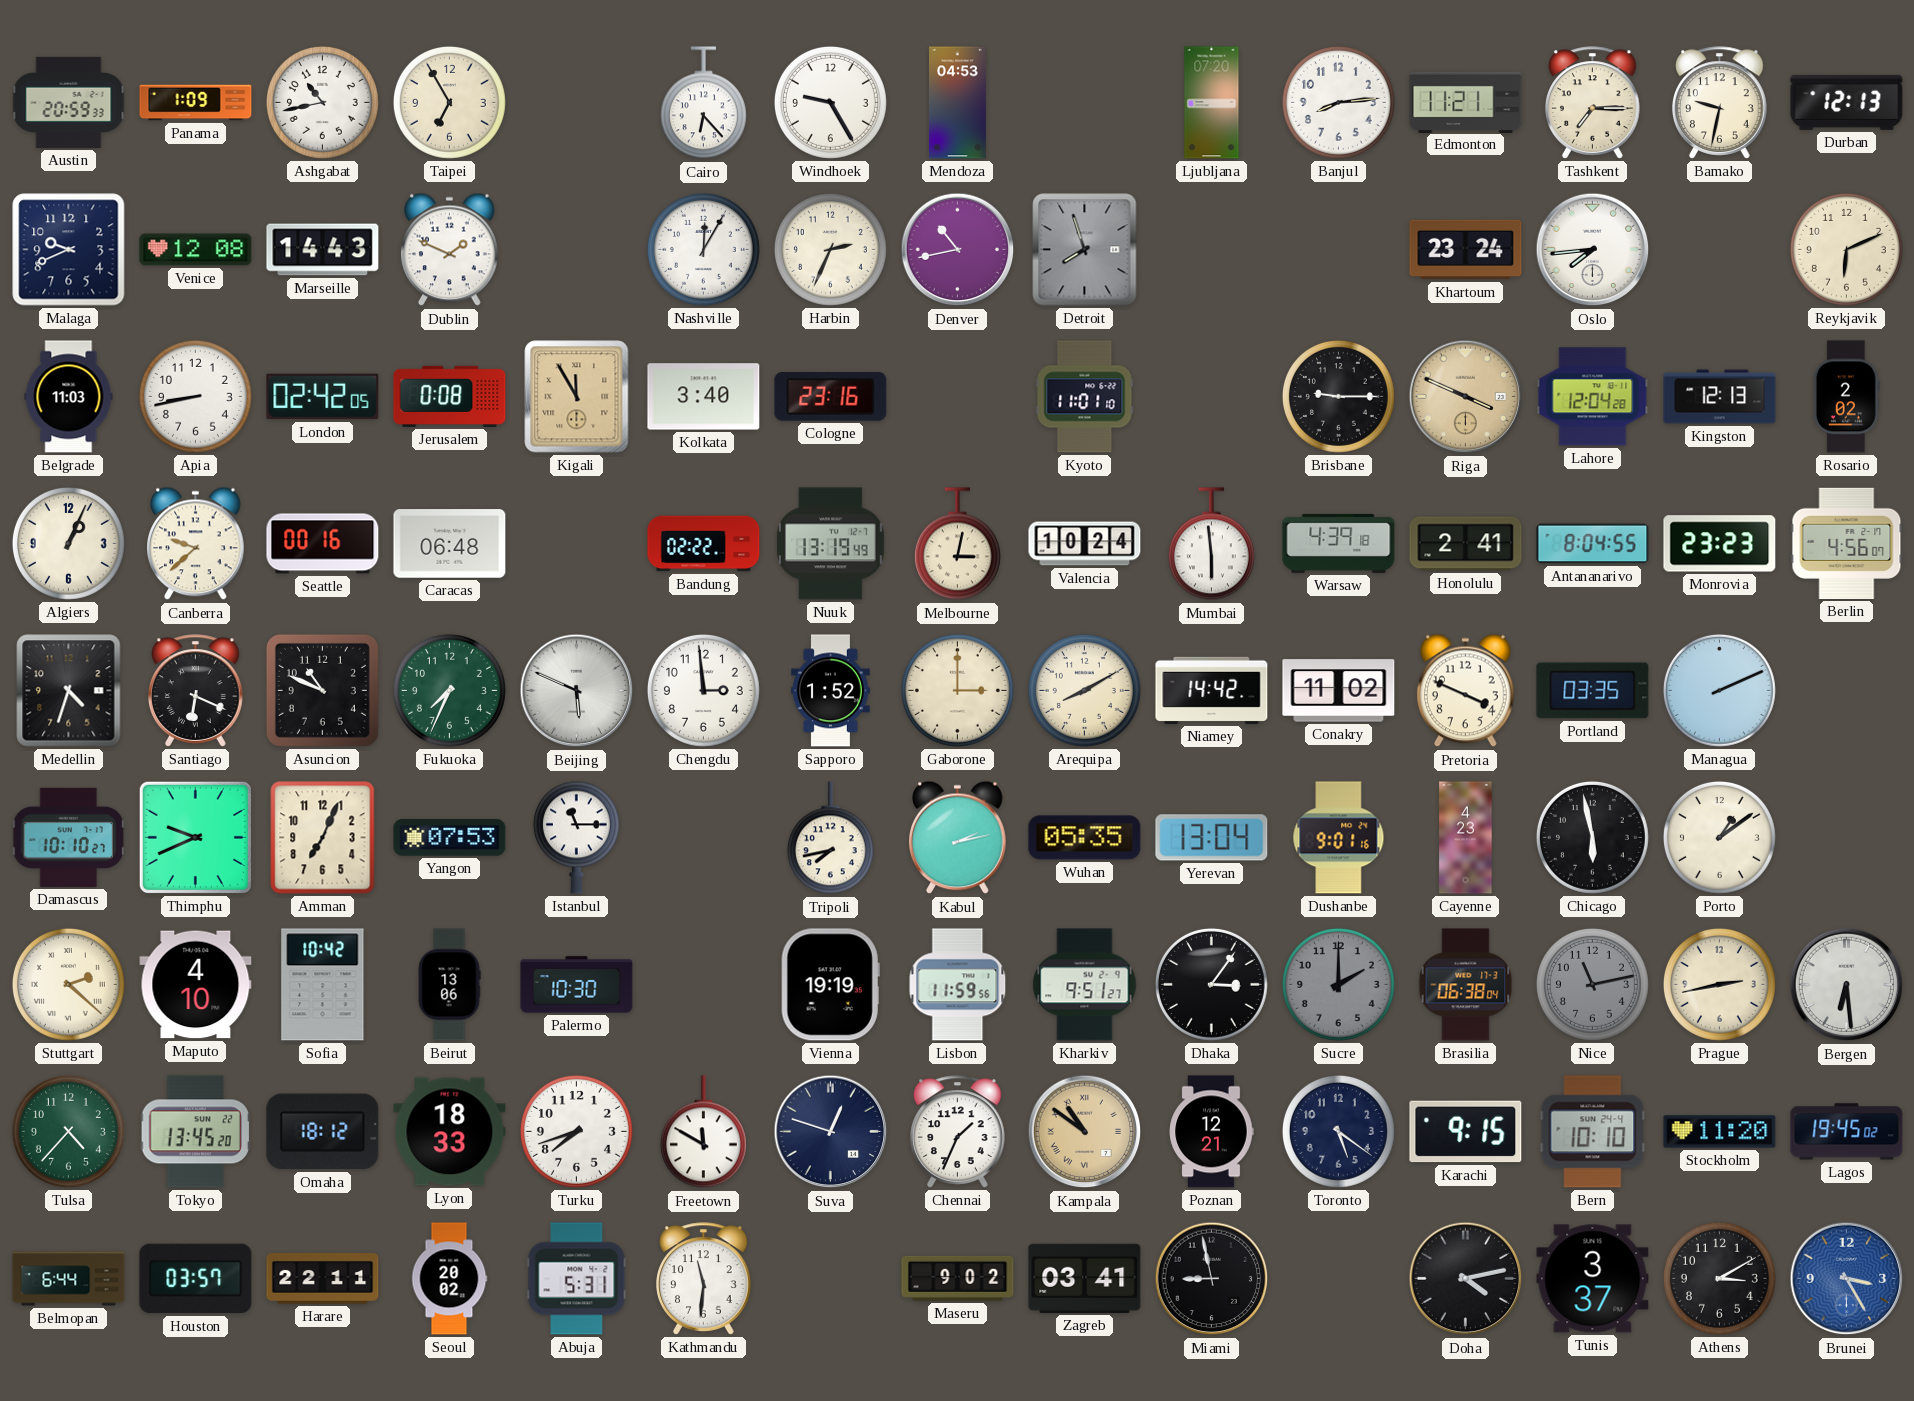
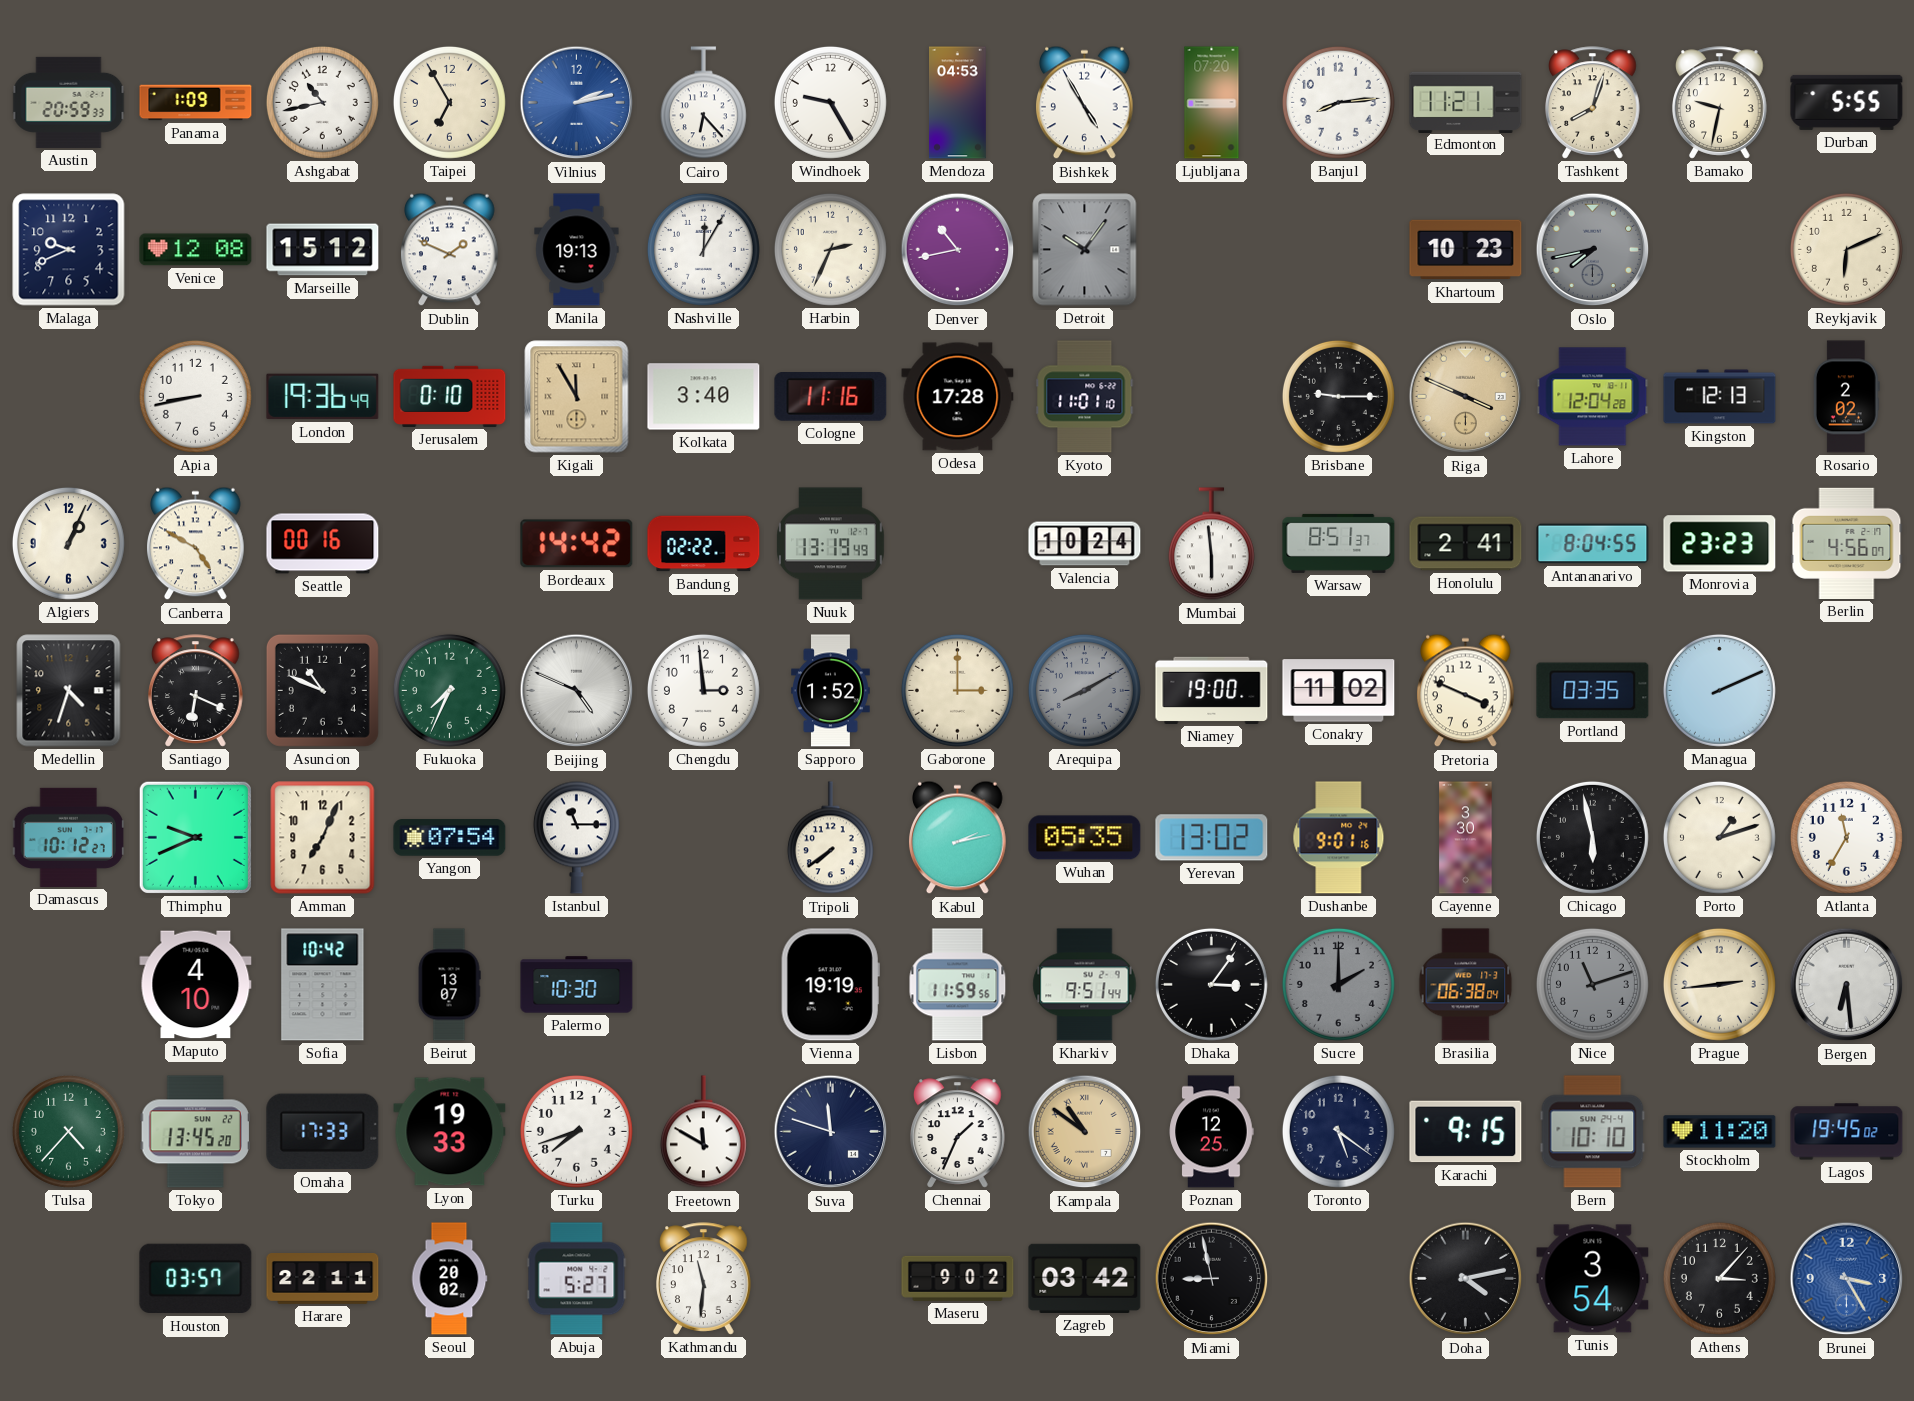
Vilnius: none -> 2:13
Bishkek: none -> 4:55
Tashkent: 7:15 -> 8:03
Durban: 12:13 -> 5:55
Marseille: 14:43 -> 15:12
Manila: none -> 19:13
Detroit: 7:57 -> 10:06
Khartoum: 23:24 -> 10:23
Oslo: 7:44 -> 7:43
Oslo dial: white -> grey
Belgrade: 11:03 -> none
London: 02:42 -> 19:36
Jerusalem: 0:08 -> 0:10
Cologne: 23:16 -> 11:16
Odesa: none -> 17:28
Canberra: 9:38 -> 4:50
Caracas: 06:48 -> none
Bordeaux: none -> 14:42
Melbourne: 3:02 -> none
Warsaw: 4:39 -> 8:51
Beijing: 5:49 -> 4:49
Arequipa dial: cream -> grey
Niamey: 14:42 -> 19:00
Damascus: 10:10 -> 10:12
Yangon: 07:53 -> 07:54
Tripoli: 7:43 -> 7:39
Yerevan: 13:04 -> 13:02
Cayenne: 4:23 -> 3:30
Porto: 1:09 -> 1:12
Atlanta: none -> 11:35
Stuttgart: 2:22 -> none
Beirut: 13:06 -> 13:07
Kharkiv: 9:51:27 -> 9:51:44
Nice: 11:13 -> 11:12
Prague: 2:43 -> 2:44
Omaha: 18:12 -> 17:33
Lyon: 18:33 -> 19:33
Suva: 12:48 -> 11:48
Poznan: 12:21 -> 12:25
Belmopan: 6:44 -> none
Abuja: 5:31 -> 5:27
Zagreb: 03:41 -> 03:42
Tunis: 3:37 -> 3:54
Athens: 3:10 -> 3:07
